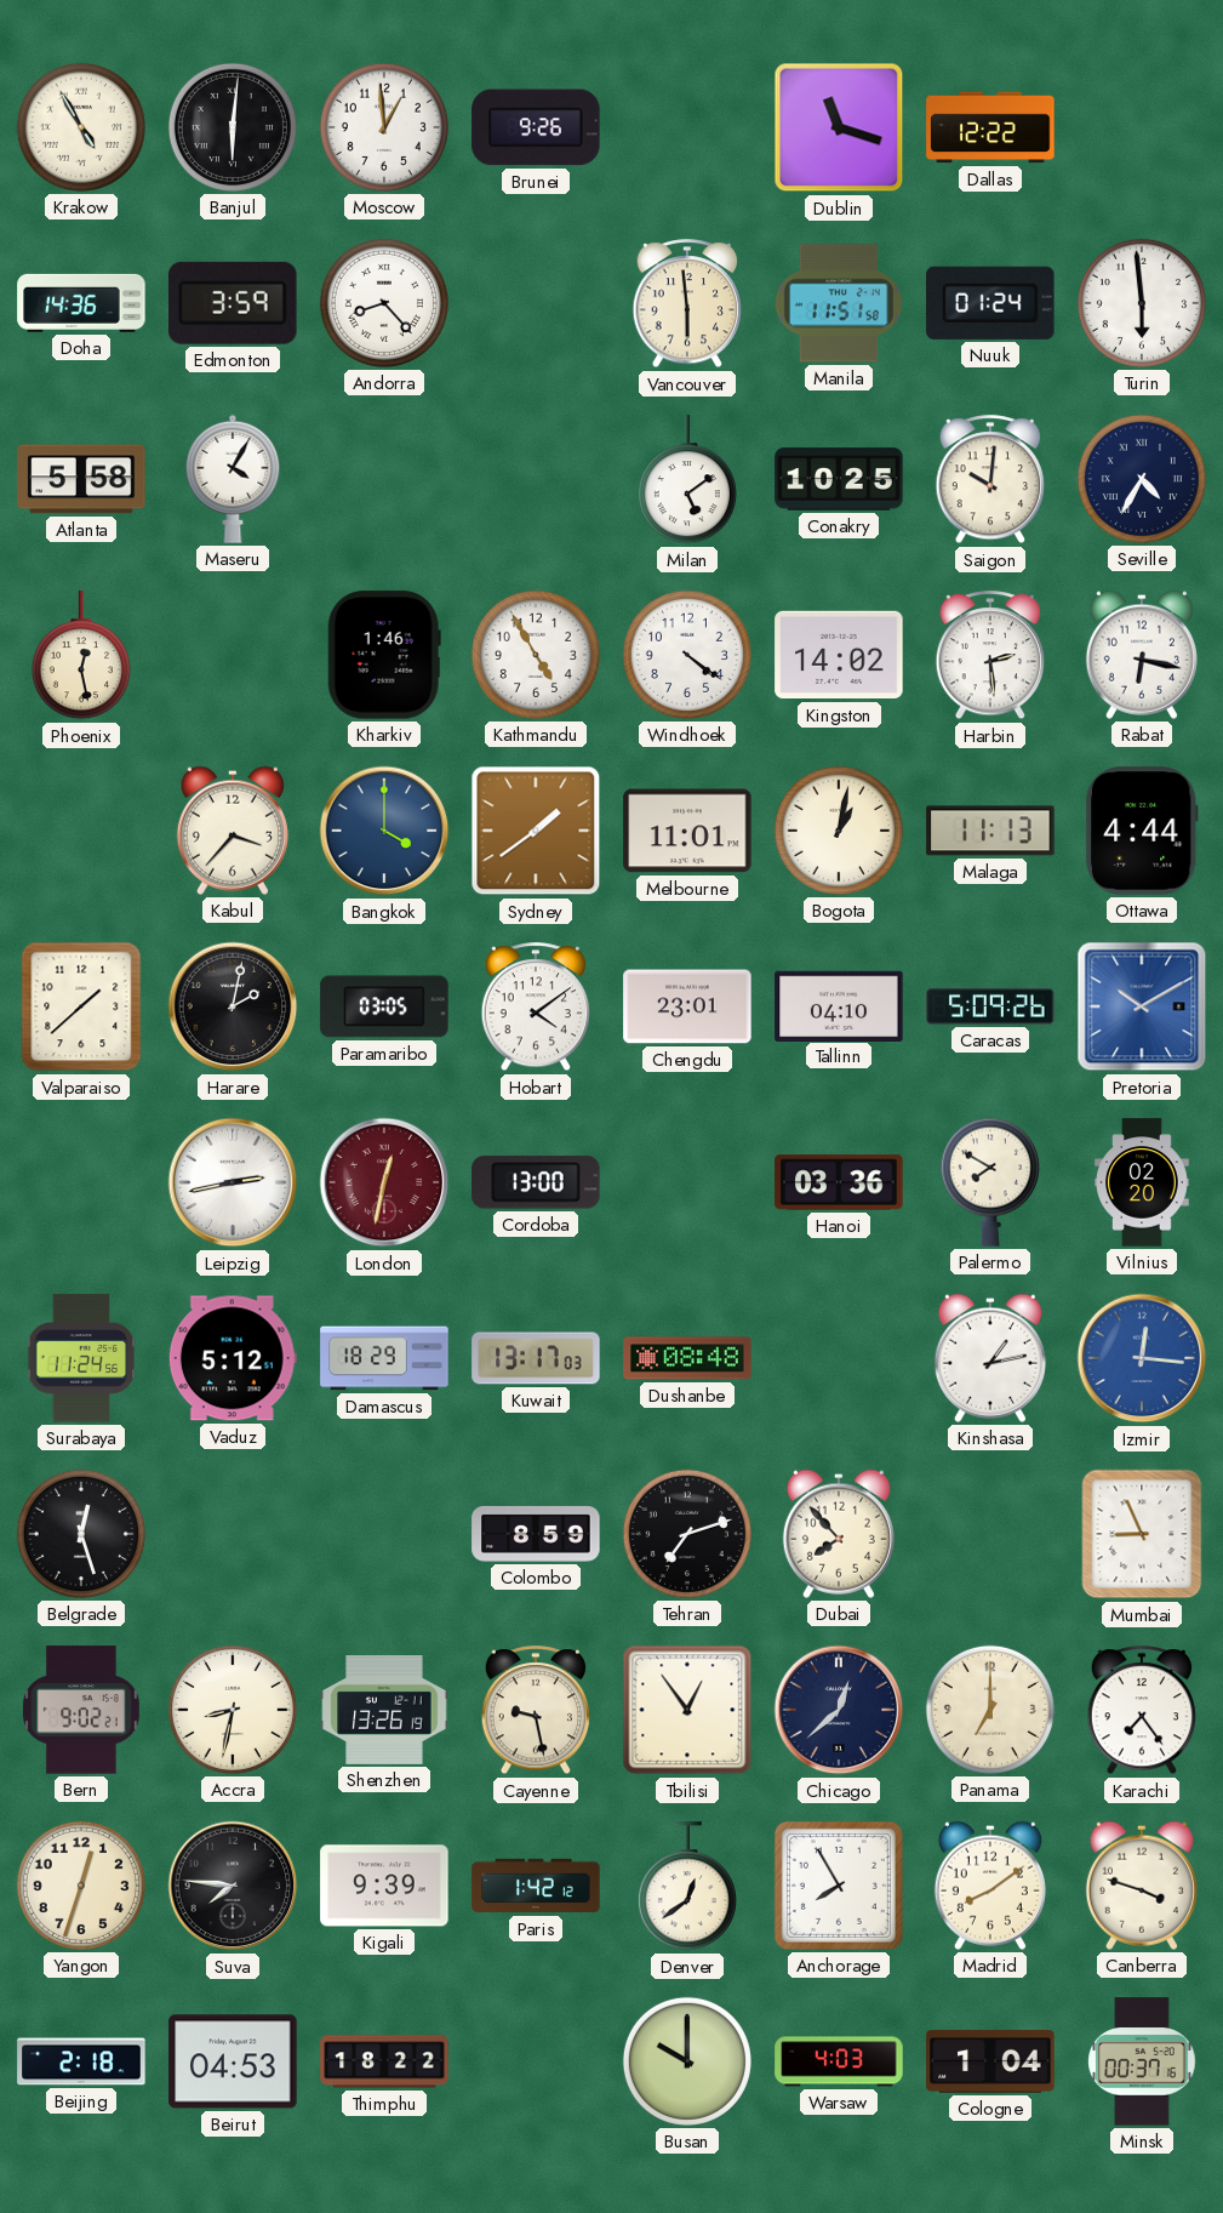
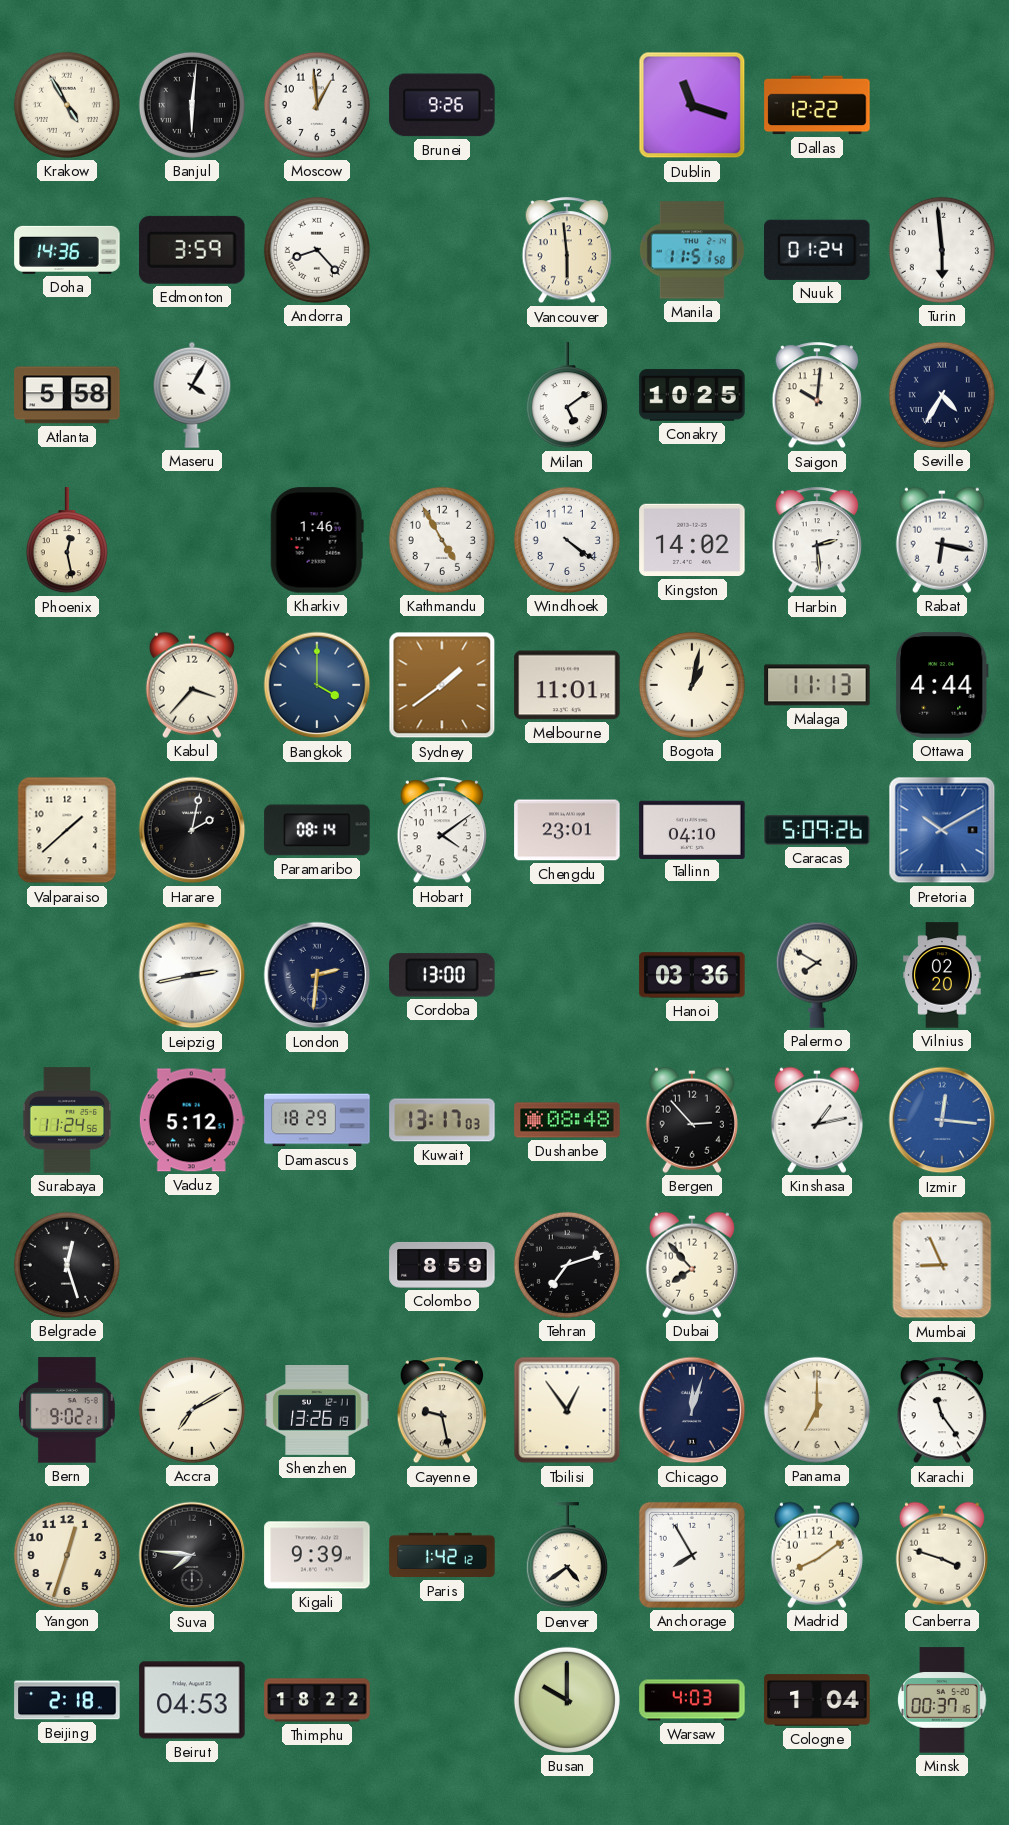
Paramaribo: 03:05 -> 08:14
London: 12:32 -> 2:31
London dial: burgundy -> navy
Bergen: none -> 2:53
Accra: 8:32 -> 7:10
Chicago: 12:38 -> 12:03
Karachi: 7:24 -> 11:24
Denver: 12:39 -> 4:39
